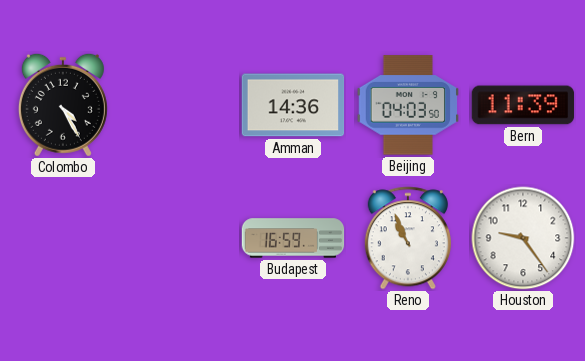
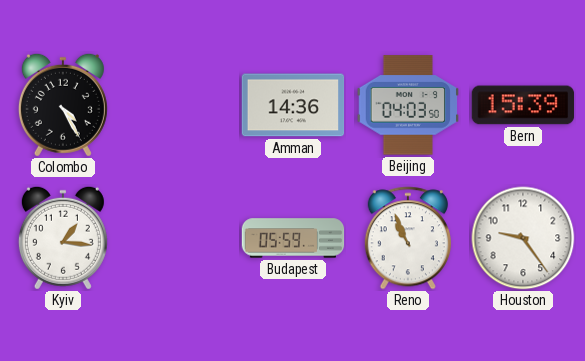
Bern: 11:39 -> 15:39
Kyiv: none -> 1:16
Budapest: 16:59 -> 05:59
